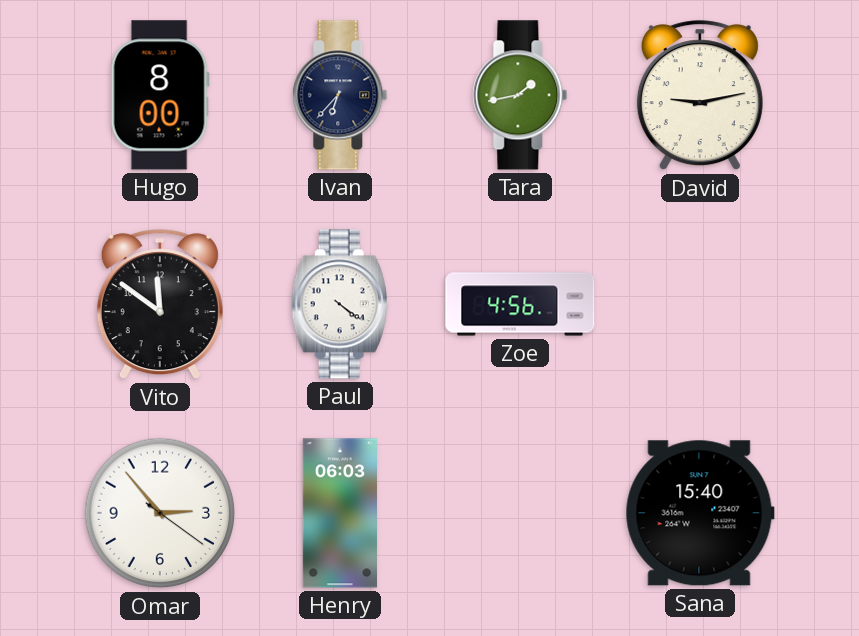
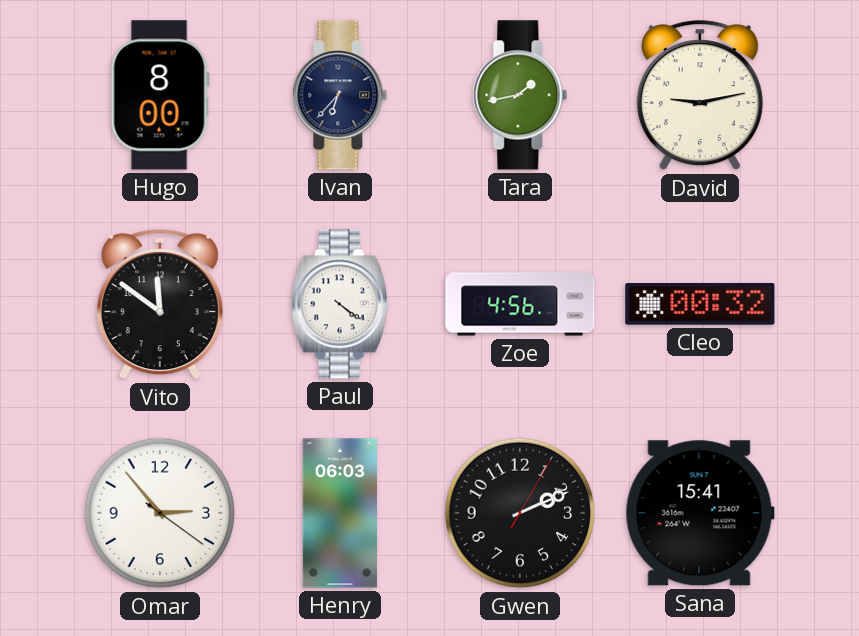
Cleo: none -> 00:32
Gwen: none -> 2:11
Sana: 15:40 -> 15:41
